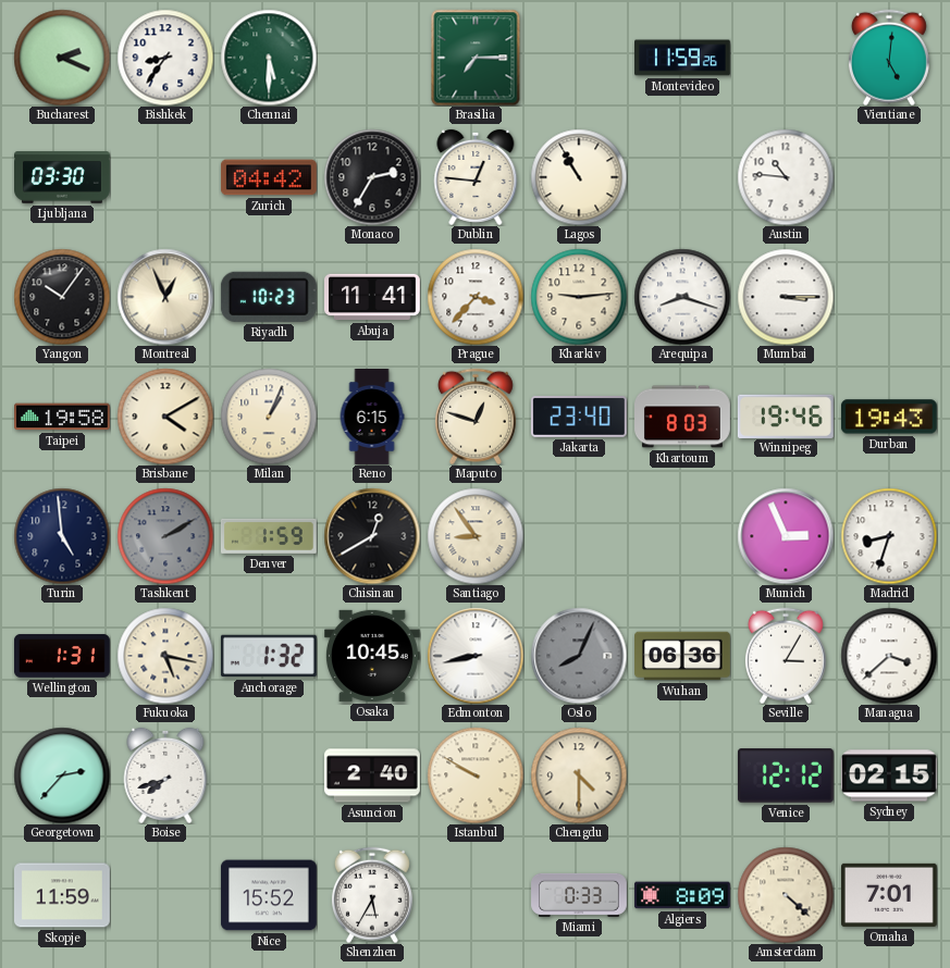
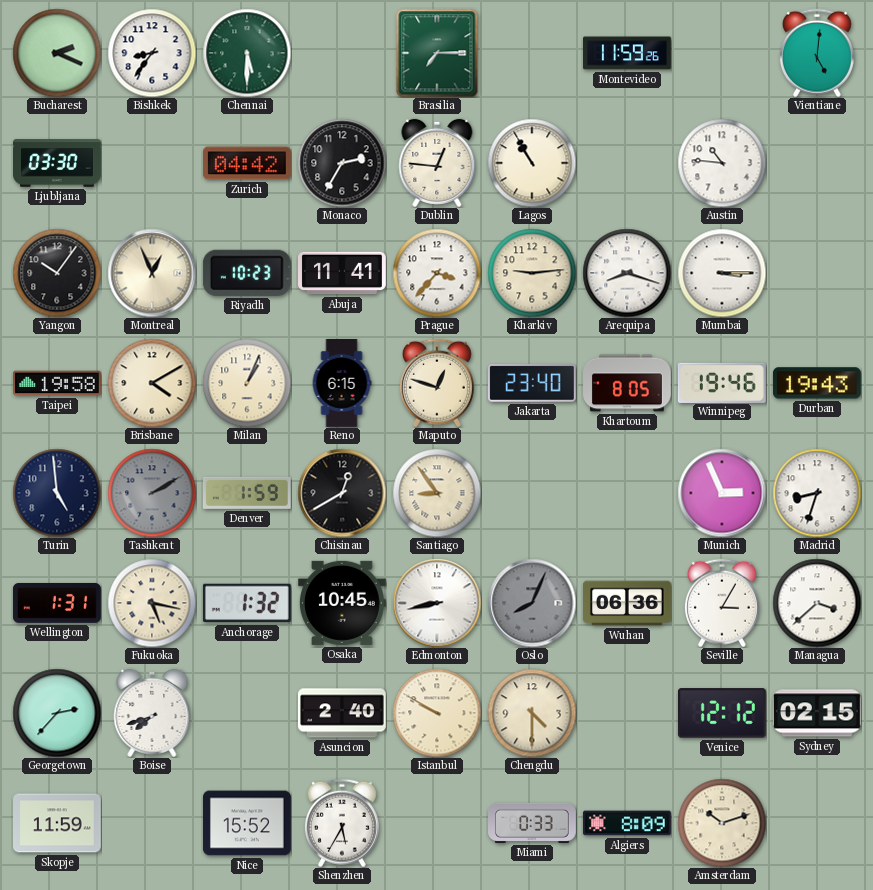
Khartoum: 8:03 -> 8:05
Amsterdam: 4:22 -> 10:12
Omaha: 7:01 -> none
